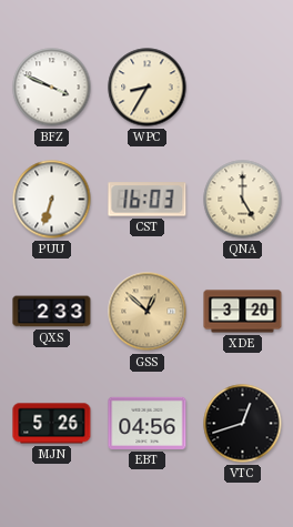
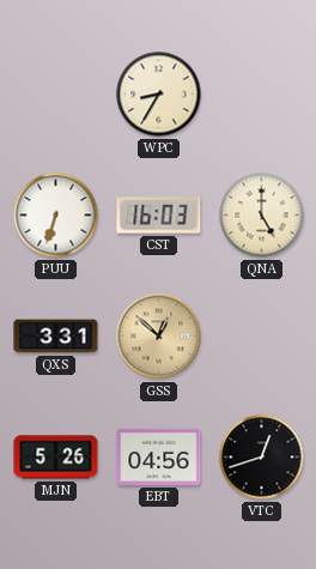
BFZ: 3:49 -> none
QXS: 2:33 -> 3:31
XDE: 3:20 -> none
